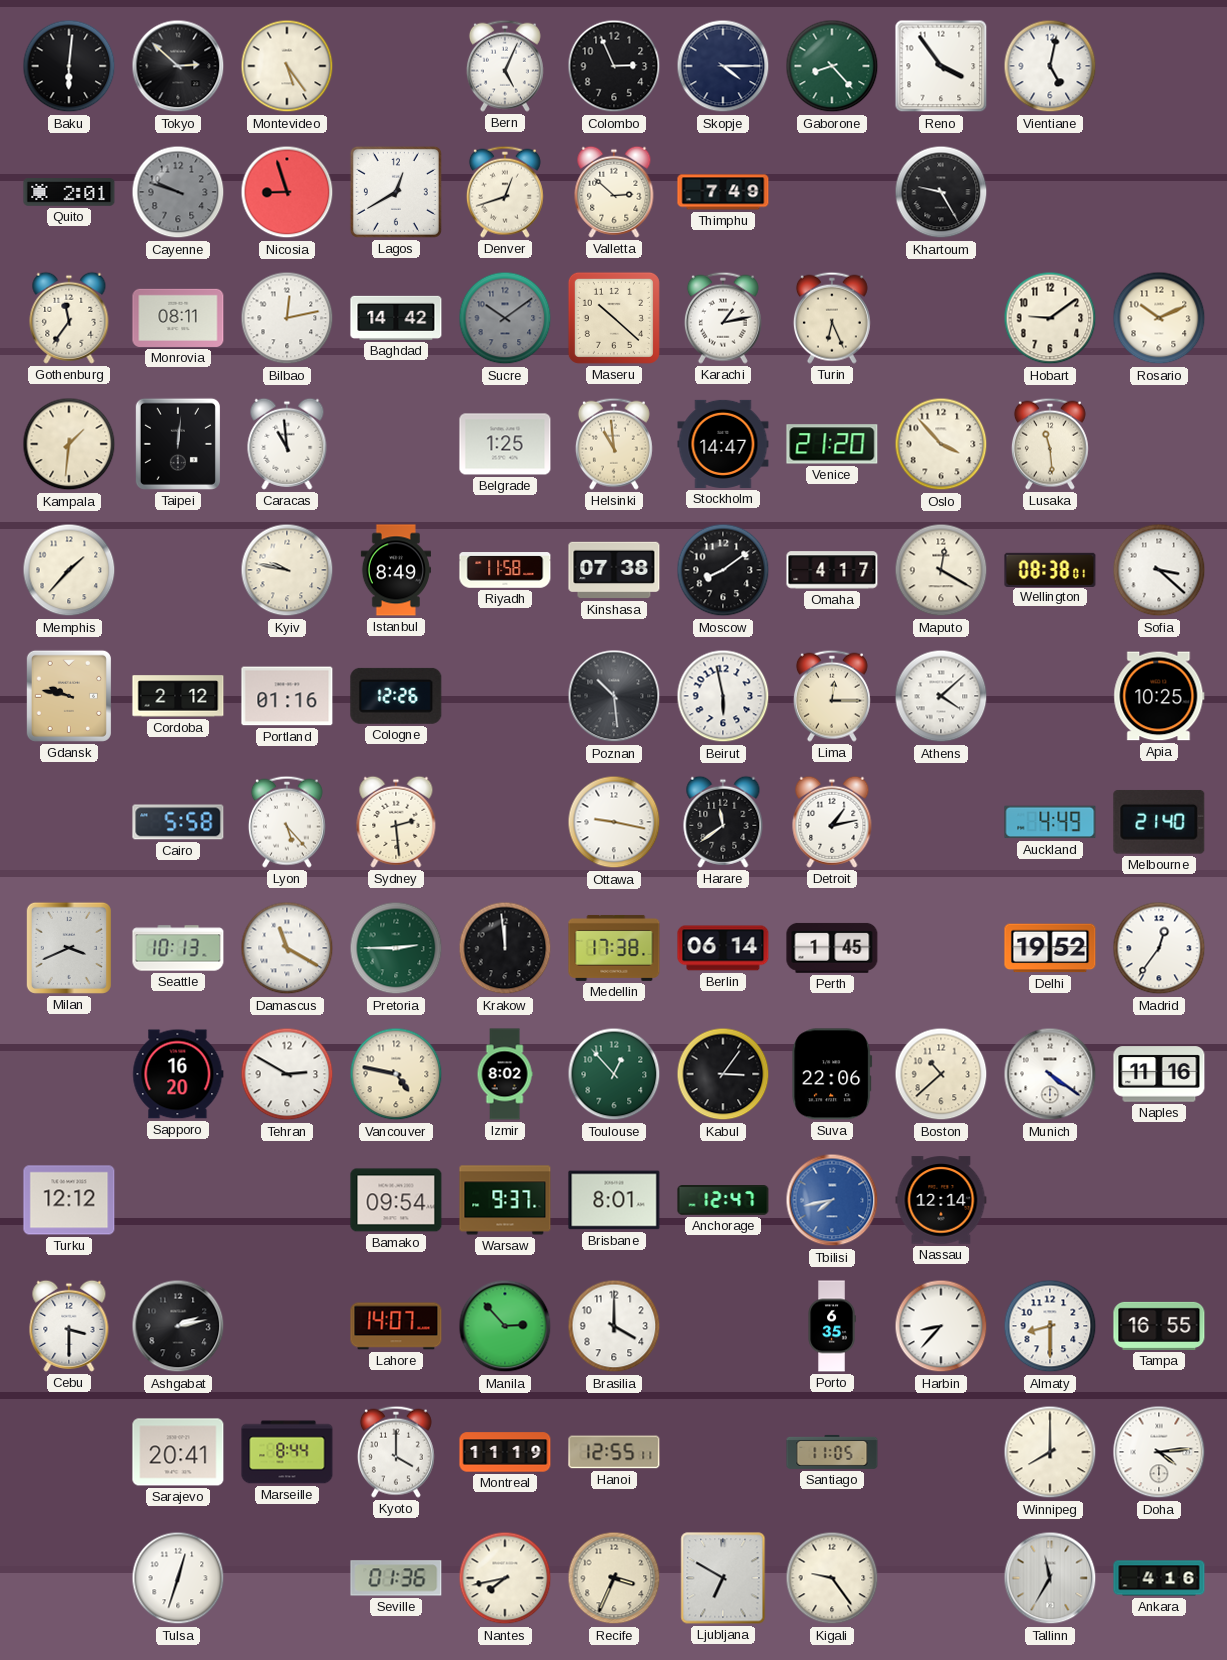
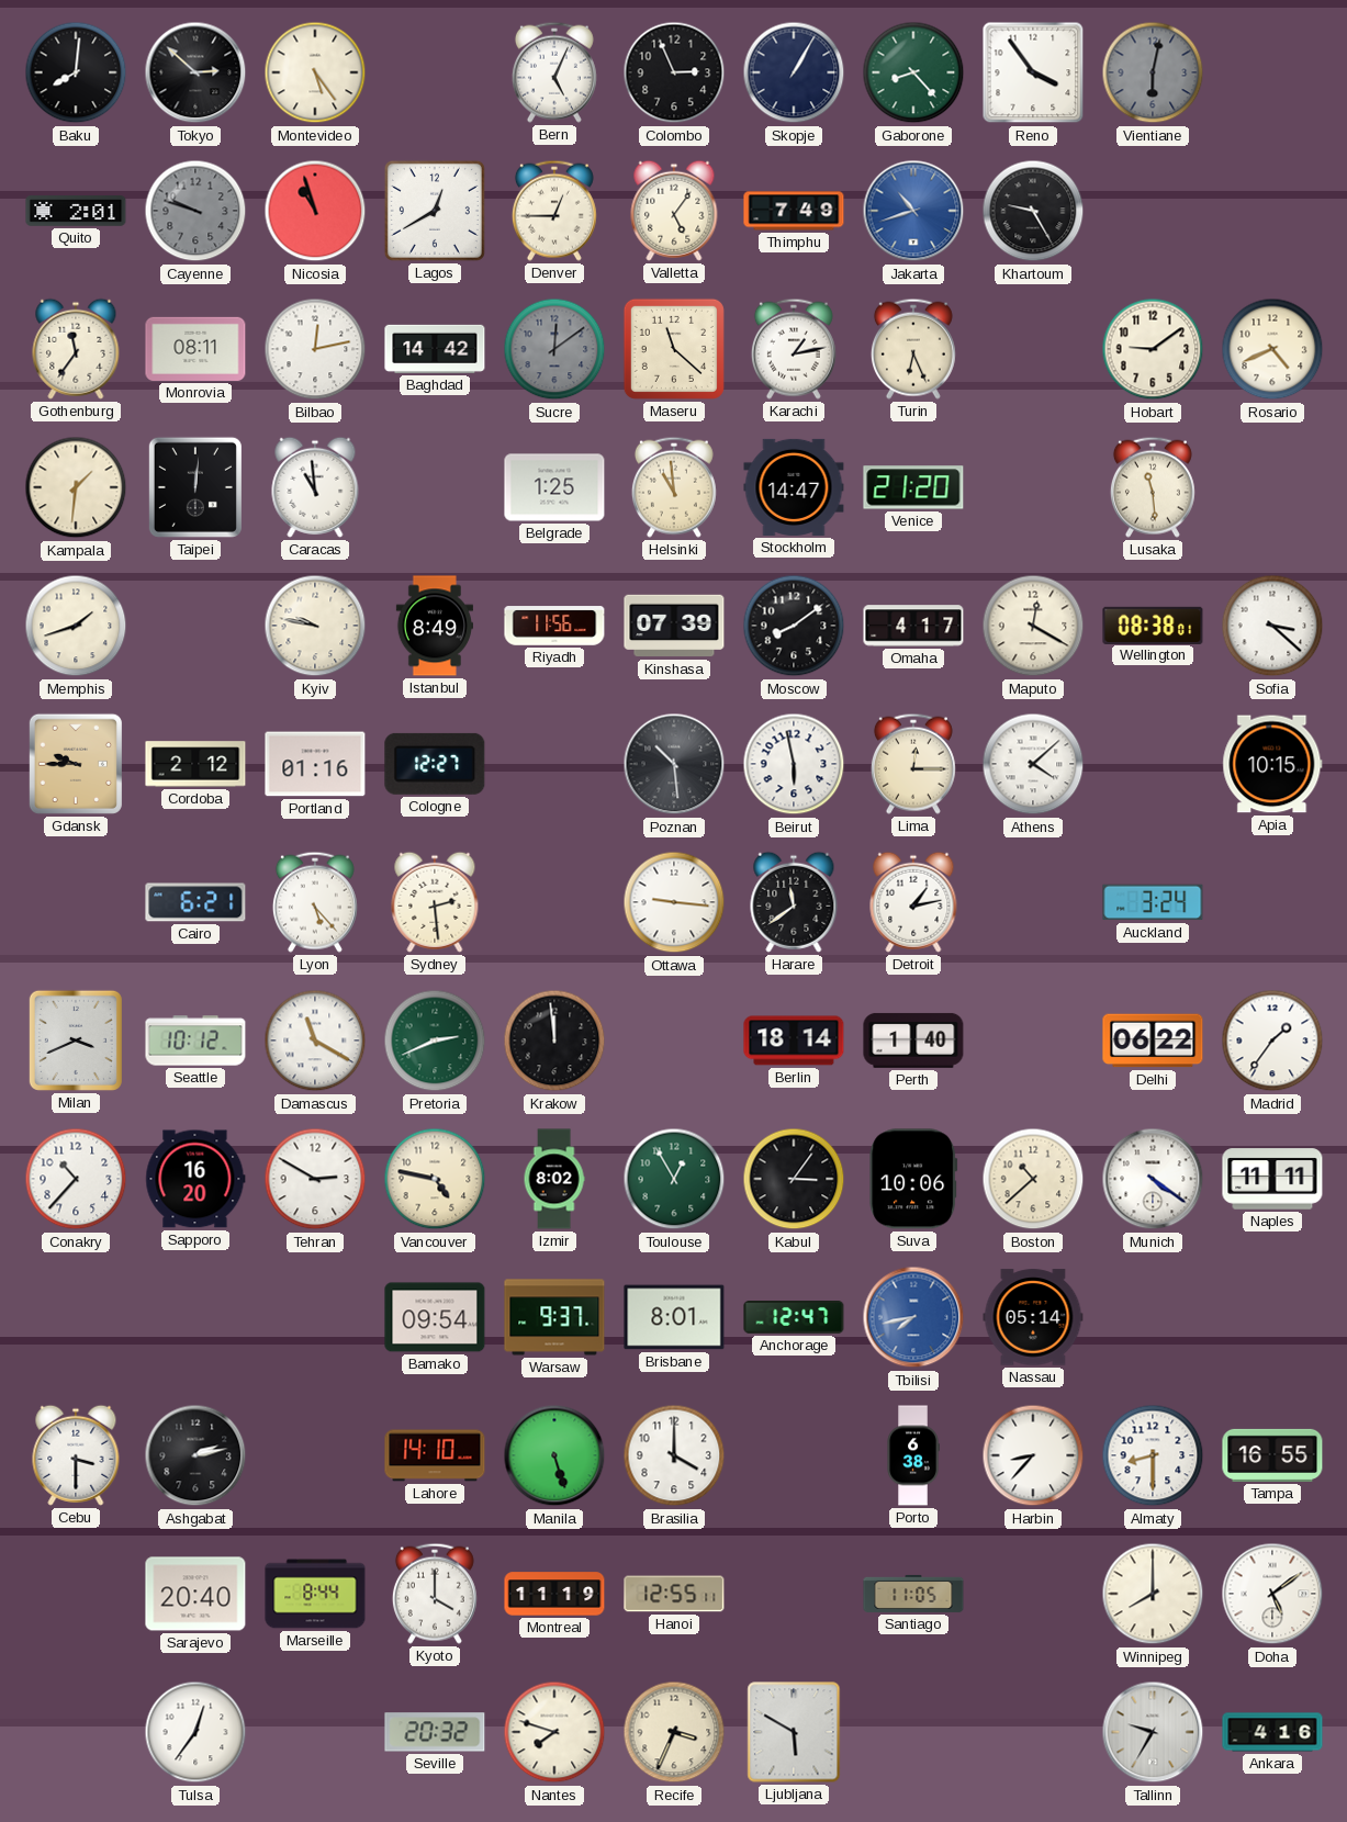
Baku: 6:01 -> 8:01
Skopje: 4:15 -> 1:05
Vientiane: 5:02 -> 6:02
Vientiane dial: white -> grey
Nicosia: 8:57 -> 10:57
Denver: 12:42 -> 12:45
Valletta: 2:52 -> 5:06
Jakarta: none -> 10:42
Sucre: 10:09 -> 12:09
Maseru: 10:22 -> 11:22
Rosario: 10:11 -> 4:41
Oslo: 3:53 -> none
Memphis: 1:37 -> 1:42
Riyadh: 11:58 -> 11:56
Kinshasa: 07:38 -> 07:39
Gdansk: 9:47 -> 9:45
Cologne: 12:26 -> 12:27
Apia: 10:25 -> 10:15
Cairo: 5:58 -> 6:21
Ottawa: 9:17 -> 9:16
Auckland: 4:49 -> 3:24
Melbourne: 21:40 -> none
Seattle: 10:13 -> 10:12
Pretoria: 2:45 -> 2:41
Medellin: 17:38 -> none
Berlin: 06:14 -> 18:14
Perth: 1:45 -> 1:40
Delhi: 19:52 -> 06:22
Madrid: 12:36 -> 1:36
Conakry: none -> 10:37
Toulouse: 12:53 -> 12:55
Suva: 22:06 -> 10:06
Naples: 11:16 -> 11:11
Turku: 12:12 -> none
Nassau: 12:14 -> 05:14
Lahore: 14:07 -> 14:10
Manila: 2:53 -> 5:27
Porto: 6:35 -> 6:38
Sarajevo: 20:41 -> 20:40
Doha: 4:14 -> 5:09
Tulsa: 12:33 -> 12:36
Seville: 01:36 -> 20:32
Nantes: 7:43 -> 7:48
Ljubljana: 6:50 -> 5:50
Kigali: 9:24 -> none
Tallinn: 11:35 -> 9:35
